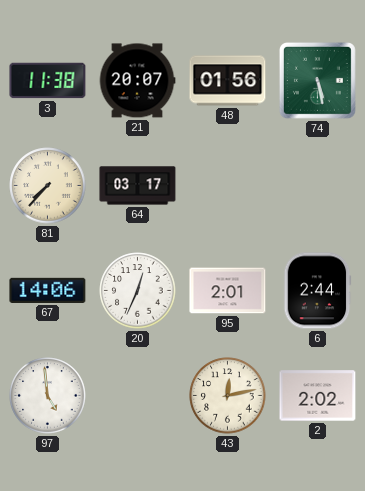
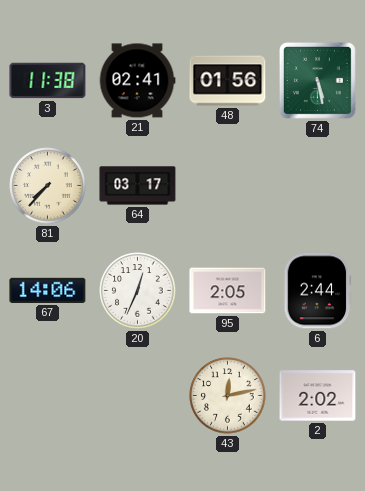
21: 20:07 -> 02:41
95: 2:01 -> 2:05
97: 4:59 -> none
